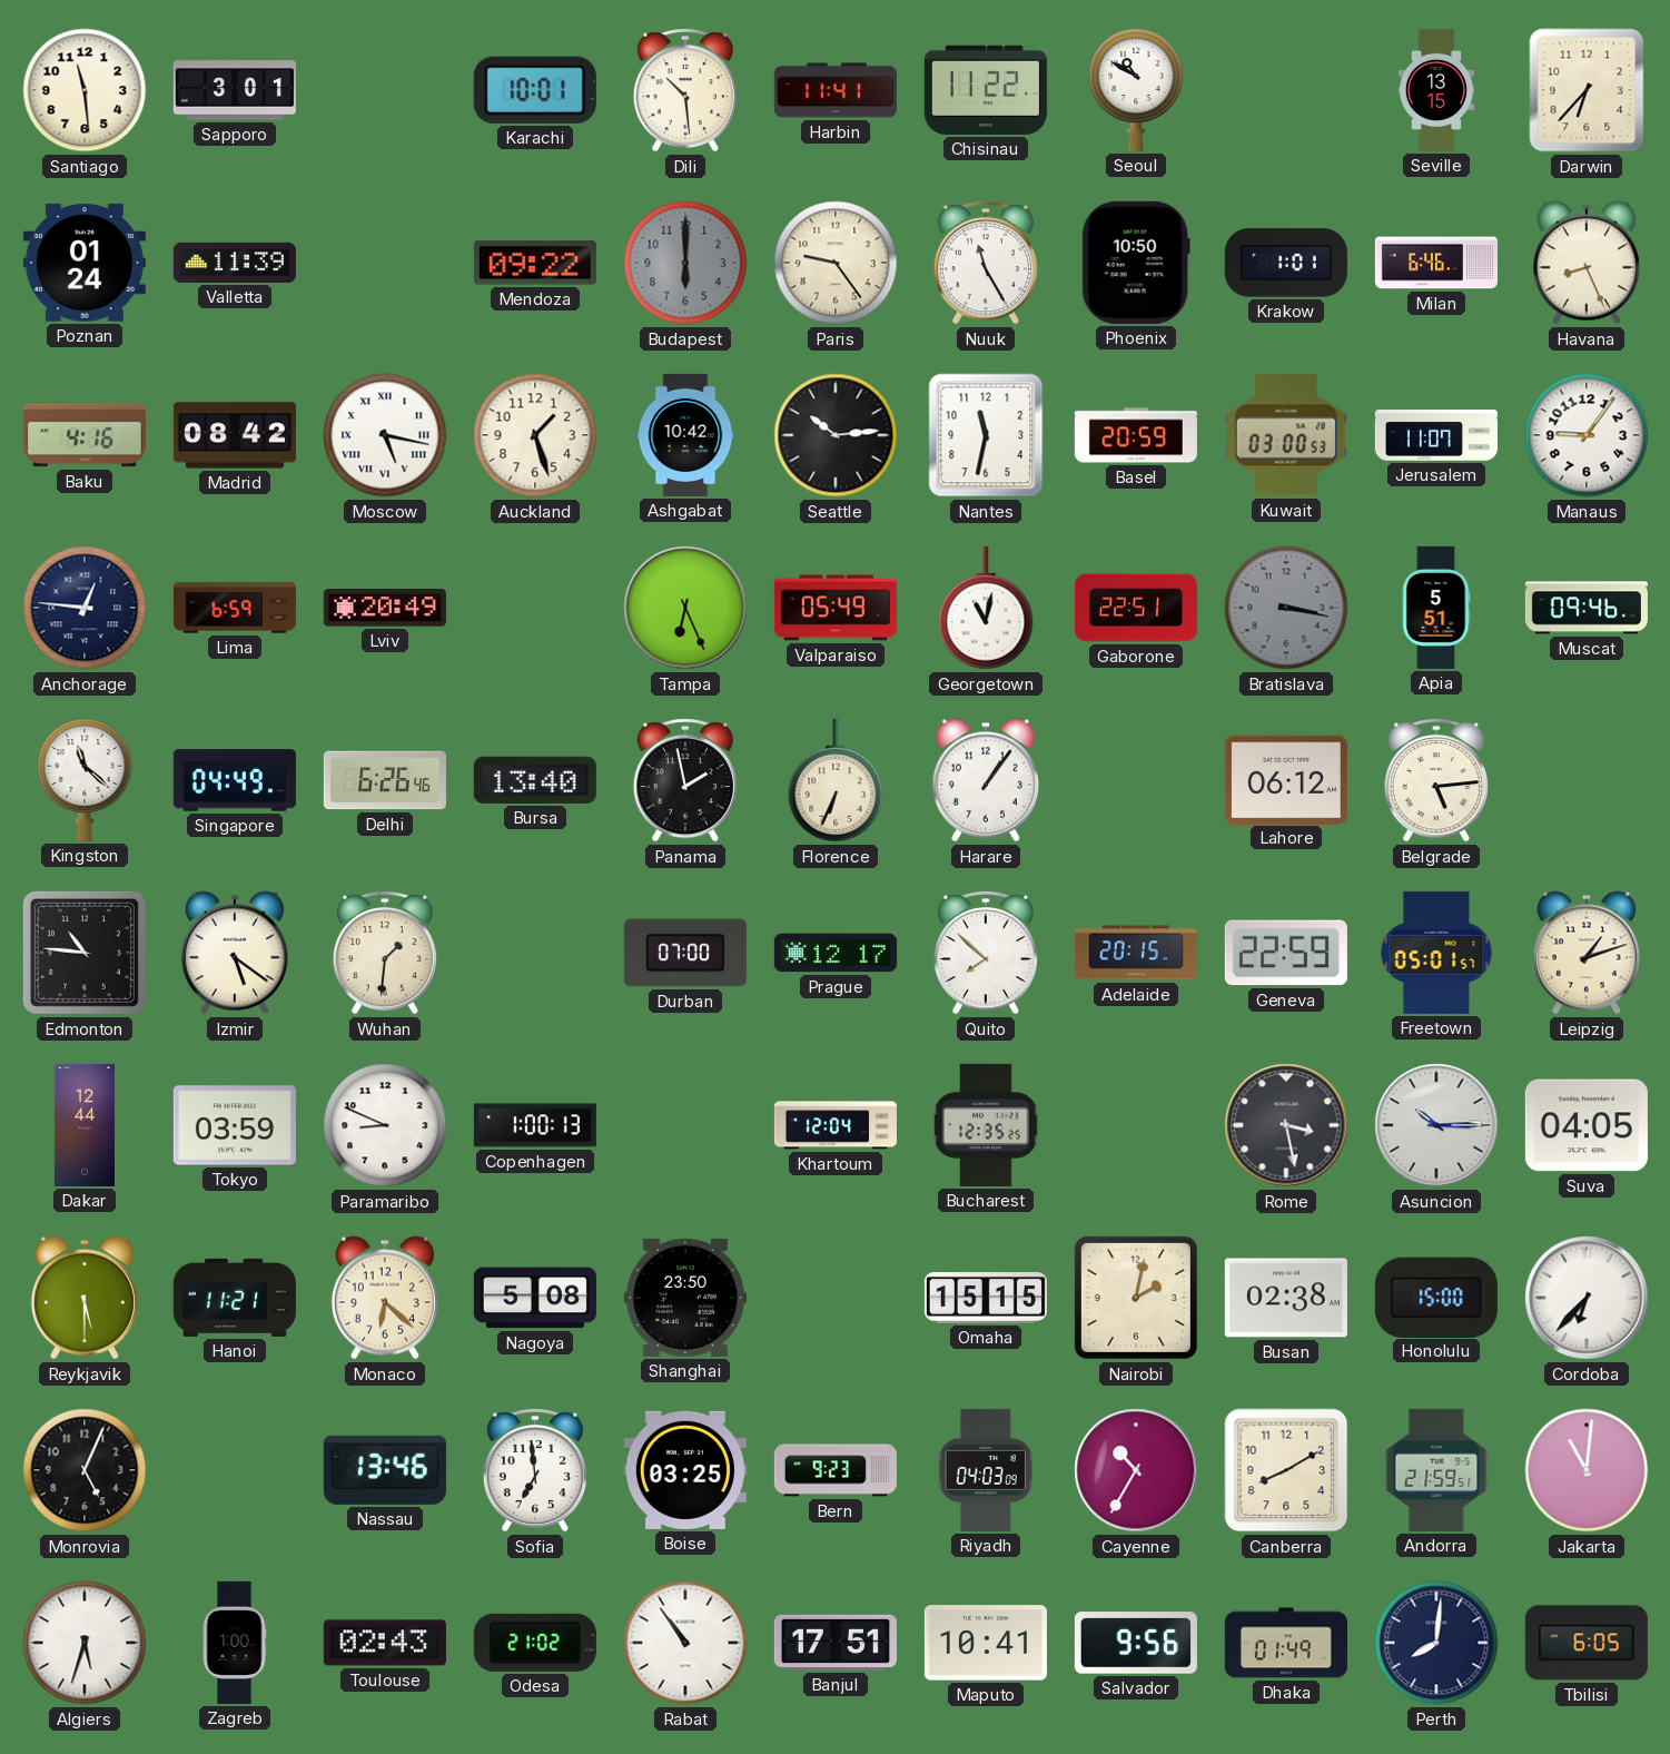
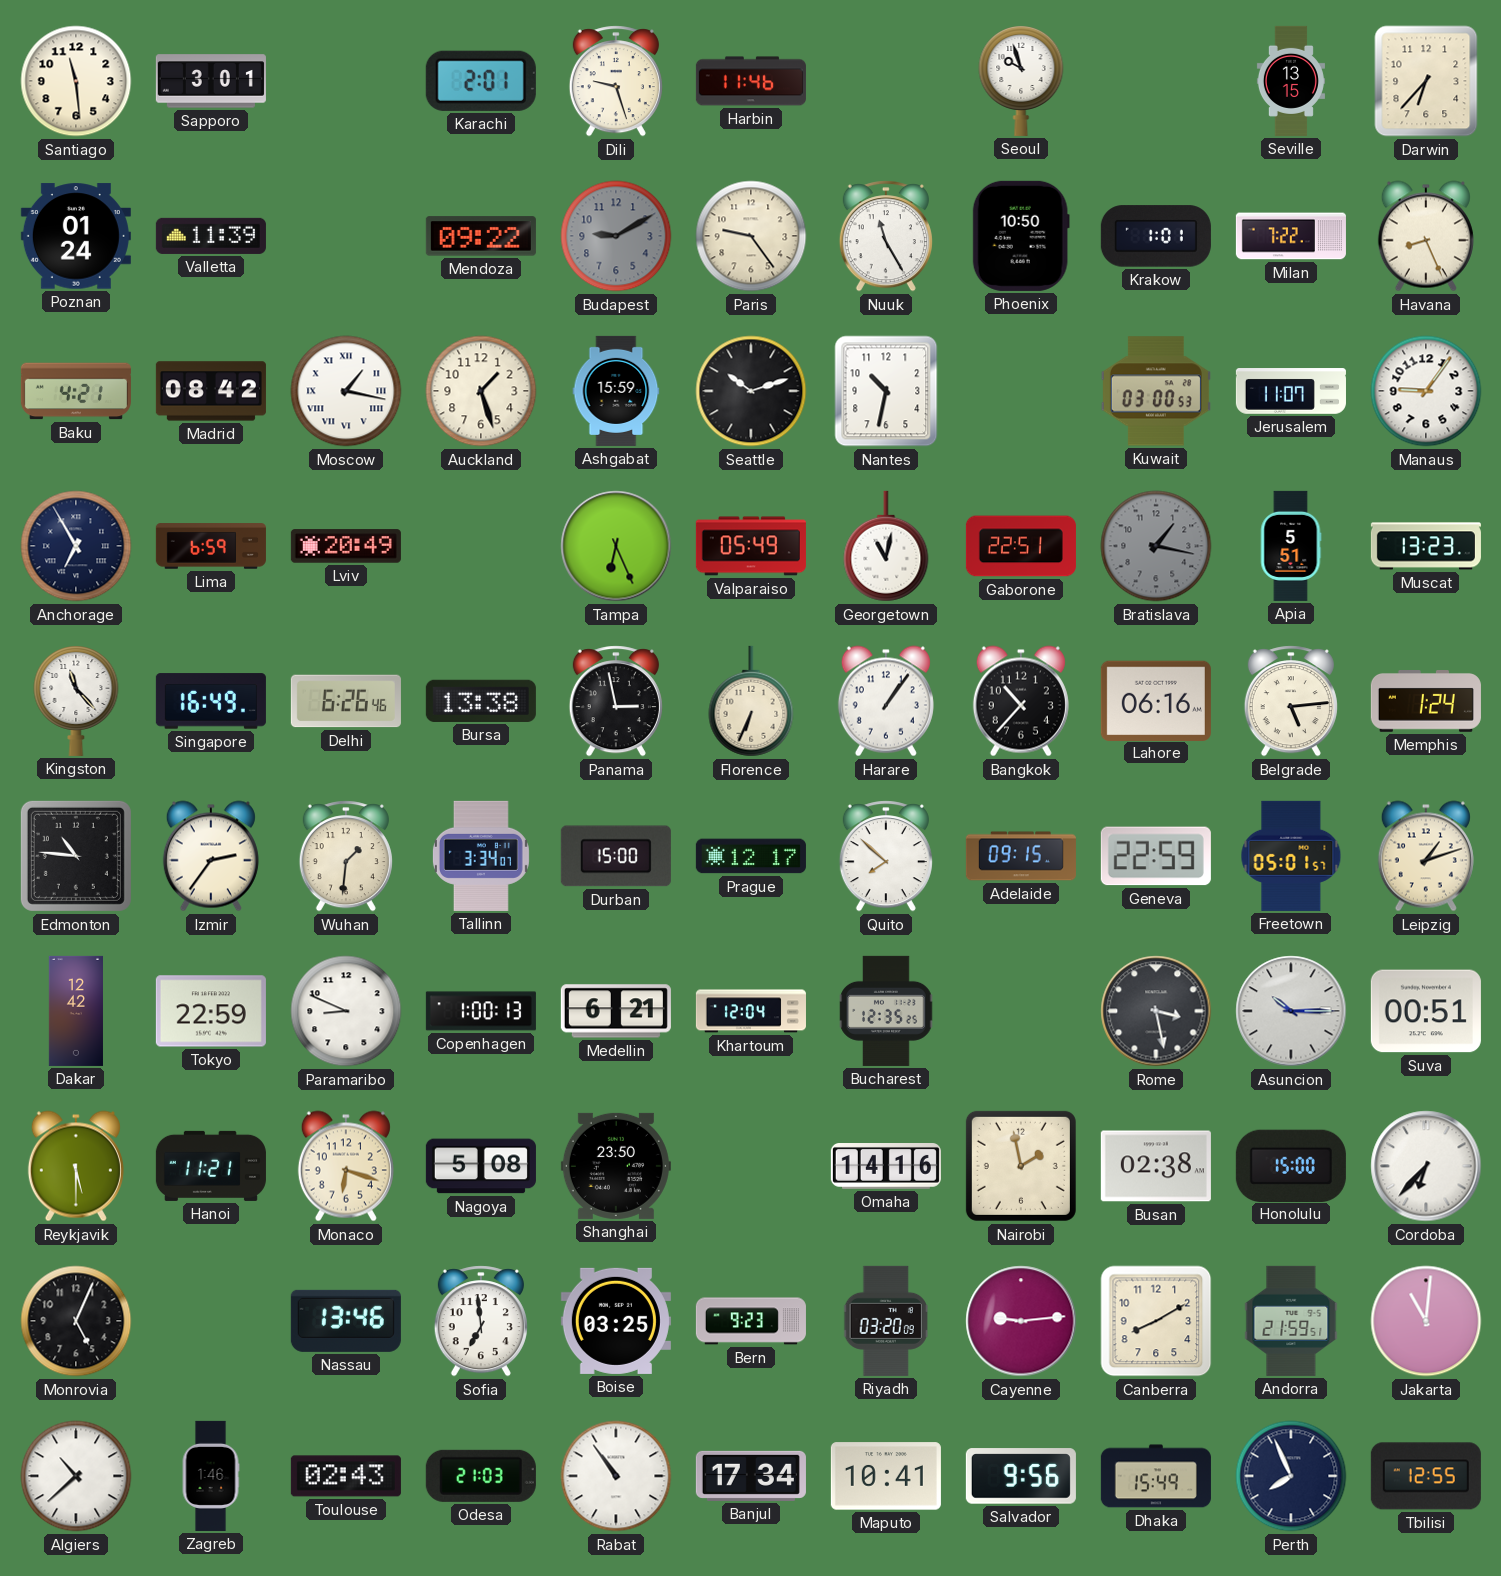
Karachi: 10:01 -> 2:01
Dili: 10:29 -> 9:27
Harbin: 11:41 -> 11:46
Chisinau: 11:22 -> none
Seoul: 10:50 -> 9:57
Budapest: 6:00 -> 9:10
Milan: 6:46 -> 7:22
Baku: 4:16 -> 4:21
Moscow: 5:17 -> 1:17
Ashgabat: 10:42 -> 15:59
Seattle: 10:14 -> 10:12
Nantes: 11:32 -> 10:32
Basel: 20:59 -> none
Anchorage: 12:46 -> 6:55
Bratislava: 3:17 -> 1:17
Muscat: 09:46 -> 13:23
Kingston: 11:22 -> 11:23
Singapore: 04:49 -> 16:49
Bursa: 13:40 -> 13:38
Panama: 1:58 -> 2:58
Bangkok: none -> 10:37
Lahore: 06:12 -> 06:16
Memphis: none -> 1:24
Izmir: 5:21 -> 2:36
Tallinn: none -> 3:34
Durban: 07:00 -> 15:00
Adelaide: 20:15 -> 09:15
Dakar: 12:44 -> 12:42
Tokyo: 03:59 -> 22:59
Medellin: none -> 6:21
Suva: 04:05 -> 00:51
Monaco: 6:22 -> 6:18
Omaha: 15:15 -> 14:16
Nairobi: 2:02 -> 1:58
Riyadh: 04:03 -> 03:20
Cayenne: 10:35 -> 9:14
Algiers: 5:33 -> 10:38
Zagreb: 1:00 -> 1:46
Odesa: 21:02 -> 21:03
Banjul: 17:51 -> 17:34
Dhaka: 01:49 -> 15:49
Perth: 8:01 -> 7:56
Tbilisi: 6:05 -> 12:55
